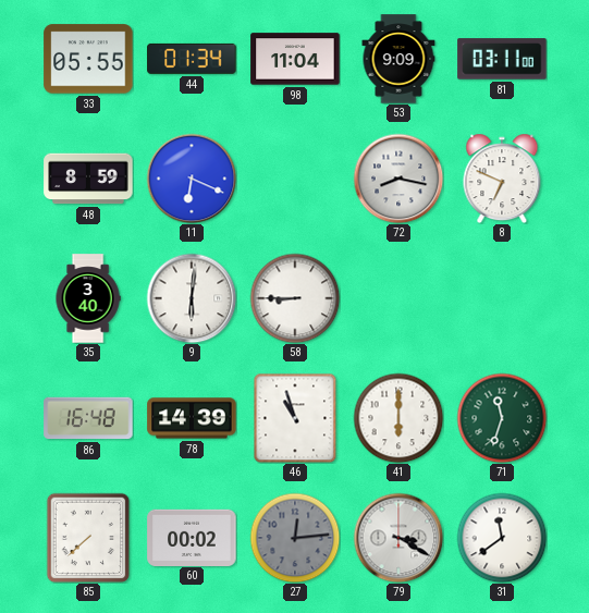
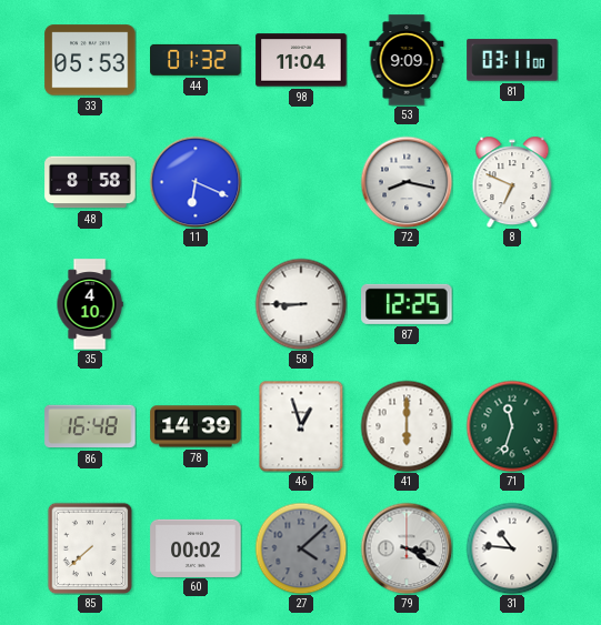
33: 05:55 -> 05:53
44: 01:34 -> 01:32
48: 8:59 -> 8:58
35: 3:40 -> 4:10
9: 6:01 -> none
87: none -> 12:25
46: 10:57 -> 12:57
27: 12:14 -> 4:08
31: 11:39 -> 10:46
